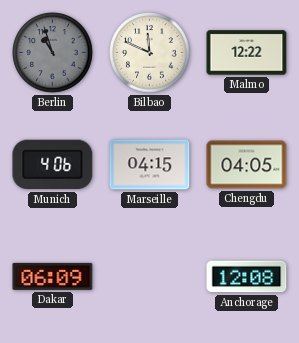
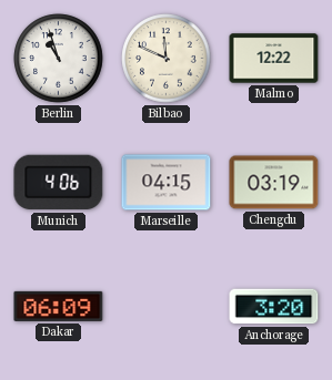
Berlin dial: grey -> white
Chengdu: 04:05 -> 03:19
Anchorage: 12:08 -> 3:20
